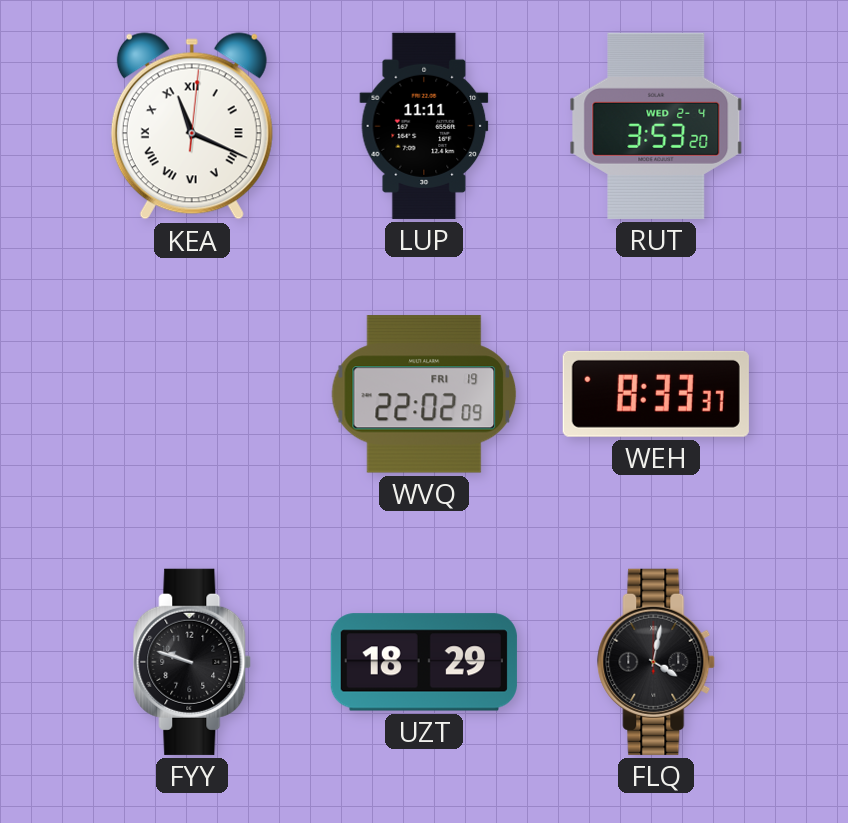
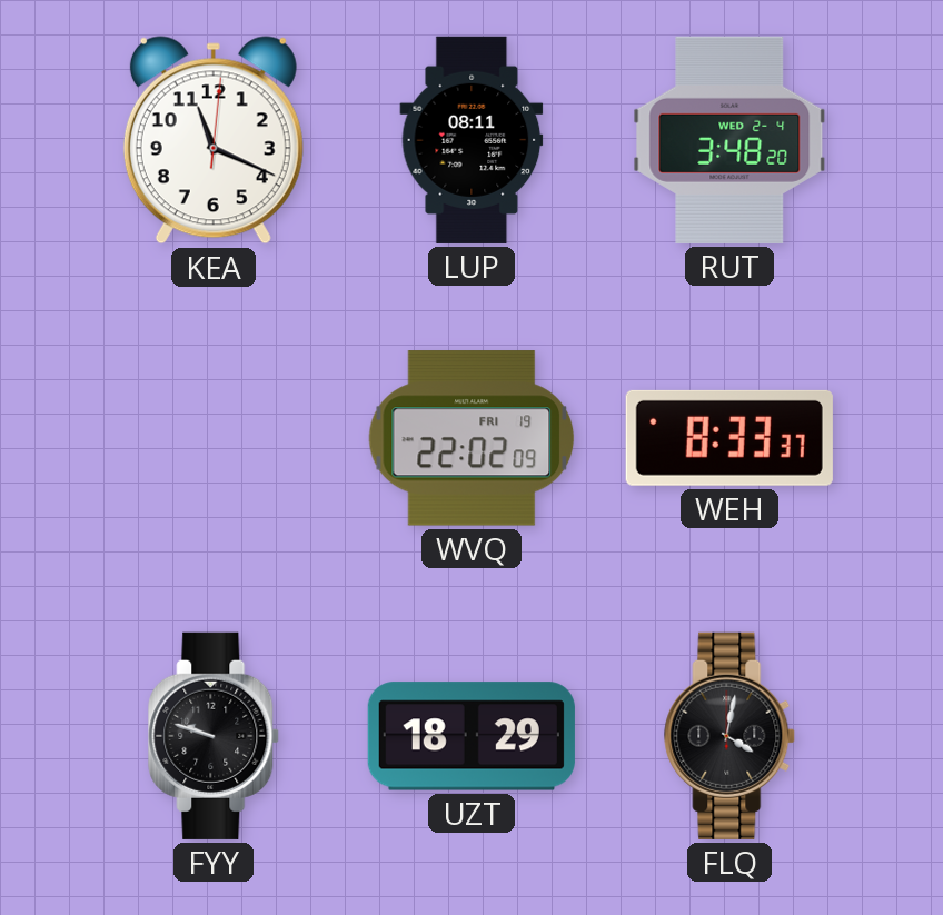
KEA numerals: Roman -> Arabic
LUP: 11:11 -> 08:11
RUT: 3:53 -> 3:48
